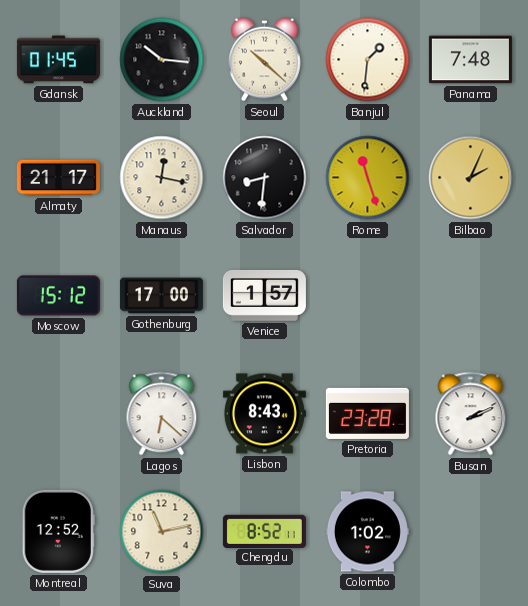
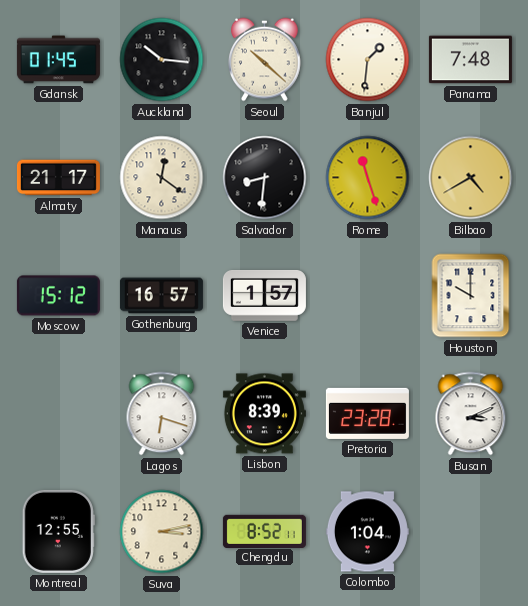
Manaus: 12:17 -> 12:21
Bilbao: 2:04 -> 4:40
Gothenburg: 17:00 -> 16:57
Houston: none -> 10:00
Lagos: 6:22 -> 6:18
Lisbon: 8:43 -> 8:39
Busan: 2:11 -> 3:11
Montreal: 12:52 -> 12:55
Suva: 11:13 -> 3:13
Colombo: 1:02 -> 1:04
